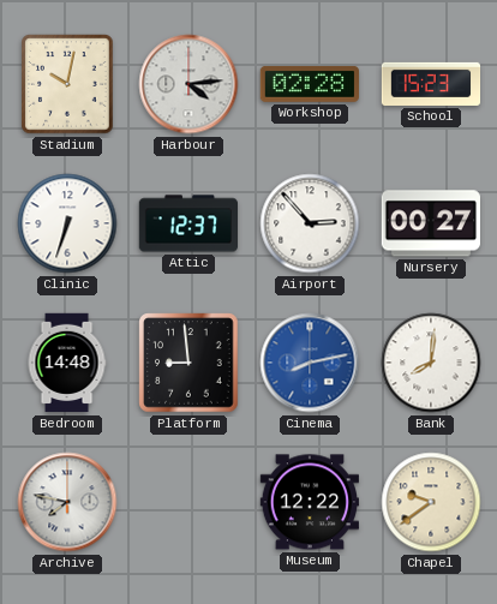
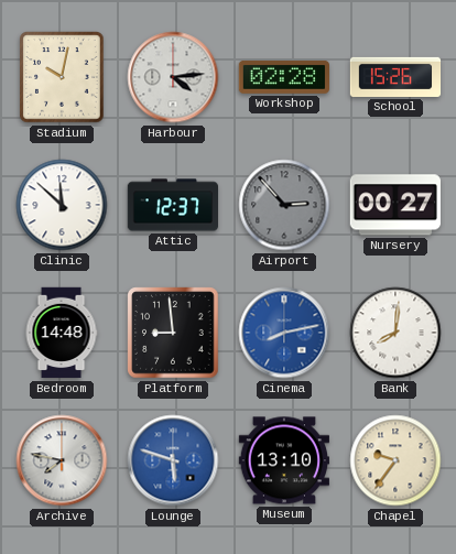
School: 15:23 -> 15:26
Clinic: 6:33 -> 11:52
Airport dial: white -> grey
Lounge: none -> 5:48
Museum: 12:22 -> 13:10
Chapel: 9:39 -> 9:36
